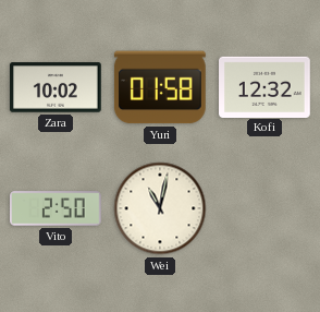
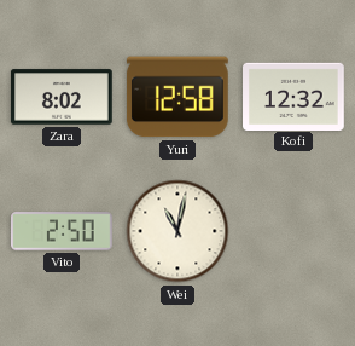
Zara: 10:02 -> 8:02
Yuri: 01:58 -> 12:58
